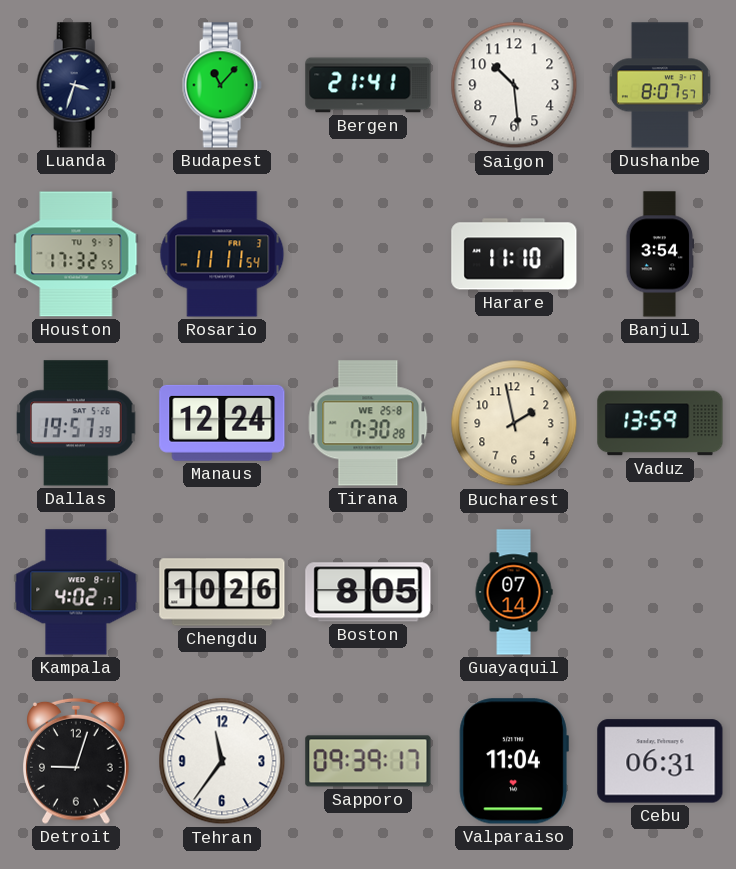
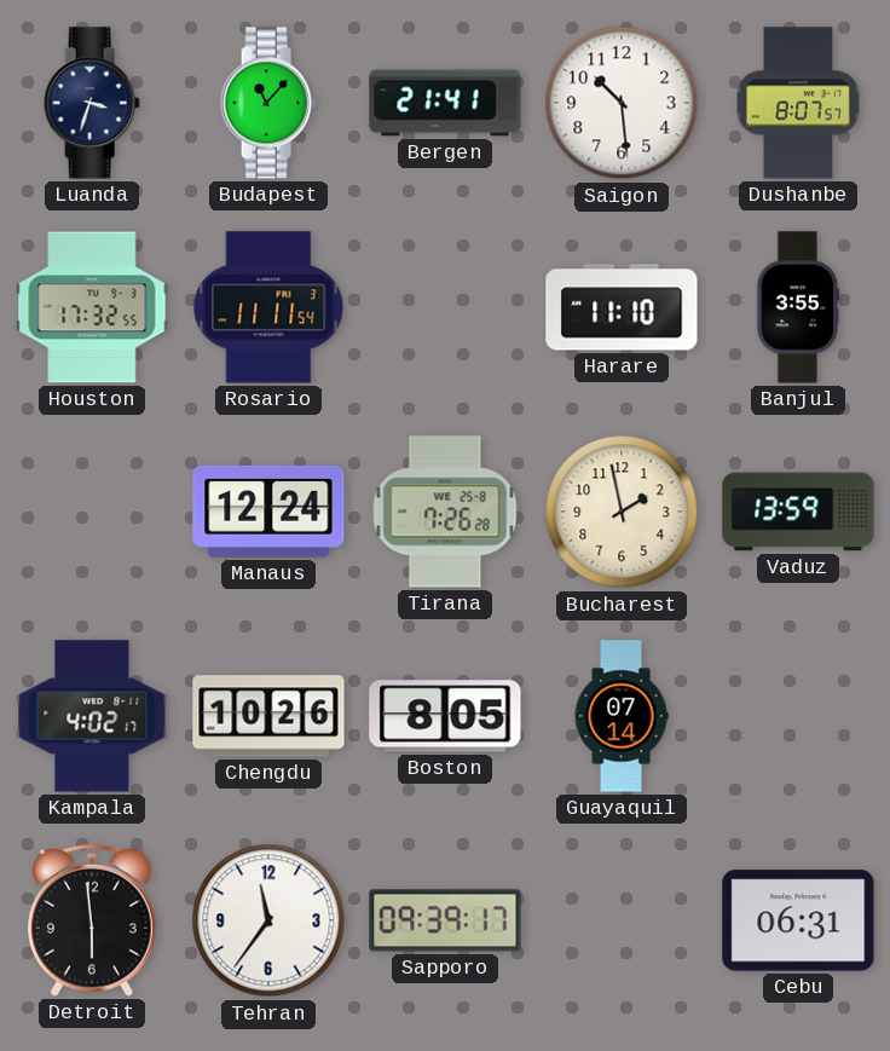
Banjul: 3:54 -> 3:55
Dallas: 19:57 -> none
Tirana: 7:30 -> 7:26
Detroit: 9:03 -> 5:59
Valparaiso: 11:04 -> none
